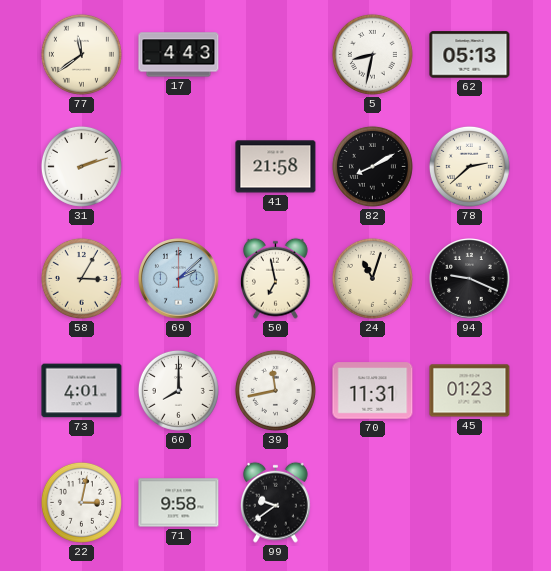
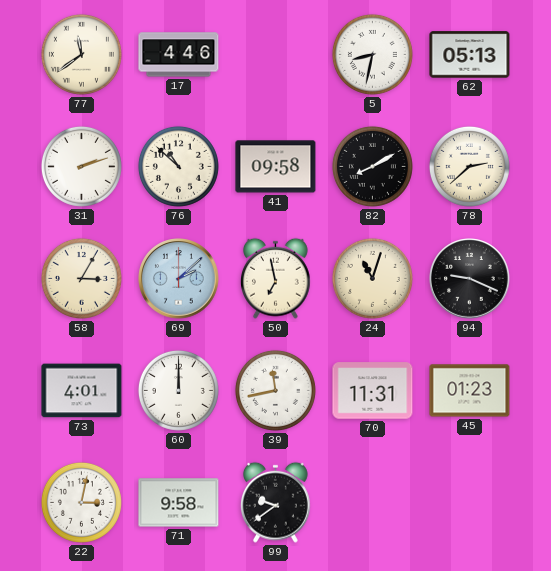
17: 4:43 -> 4:46
76: none -> 10:52
41: 21:58 -> 09:58
60: 8:00 -> 12:00
